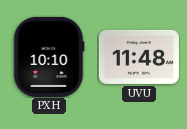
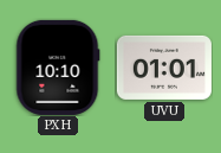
UVU: 11:48 -> 01:01
